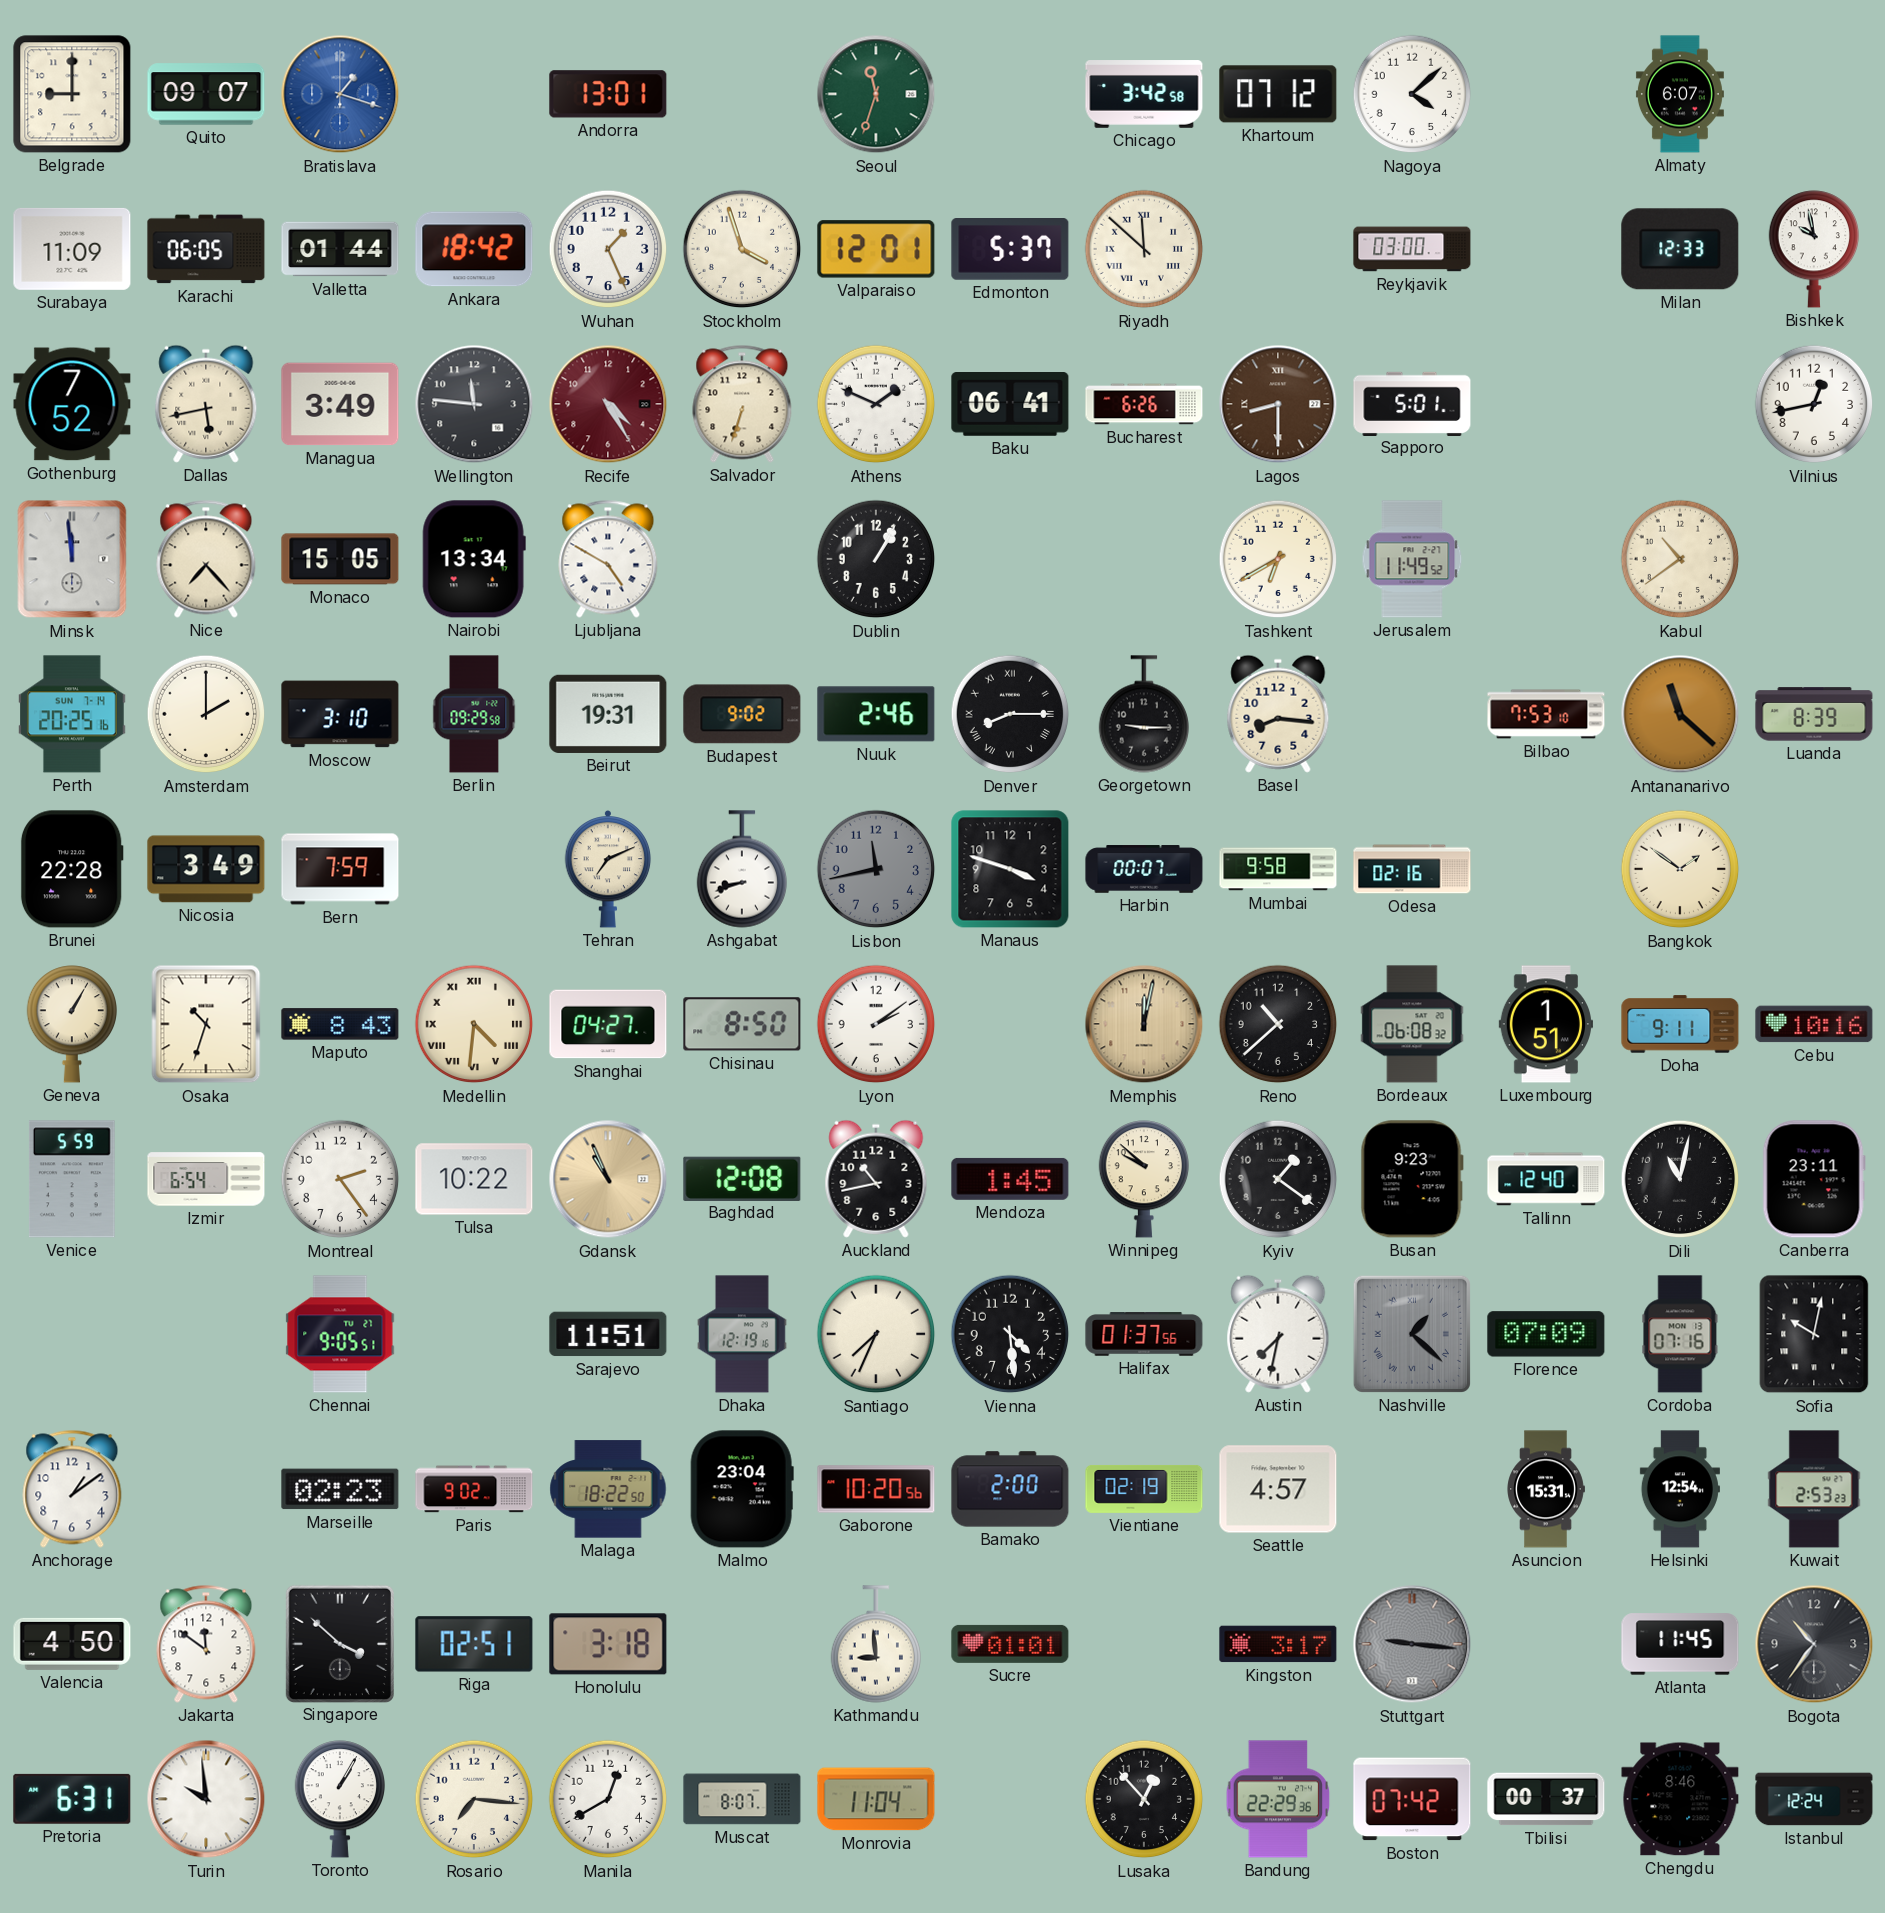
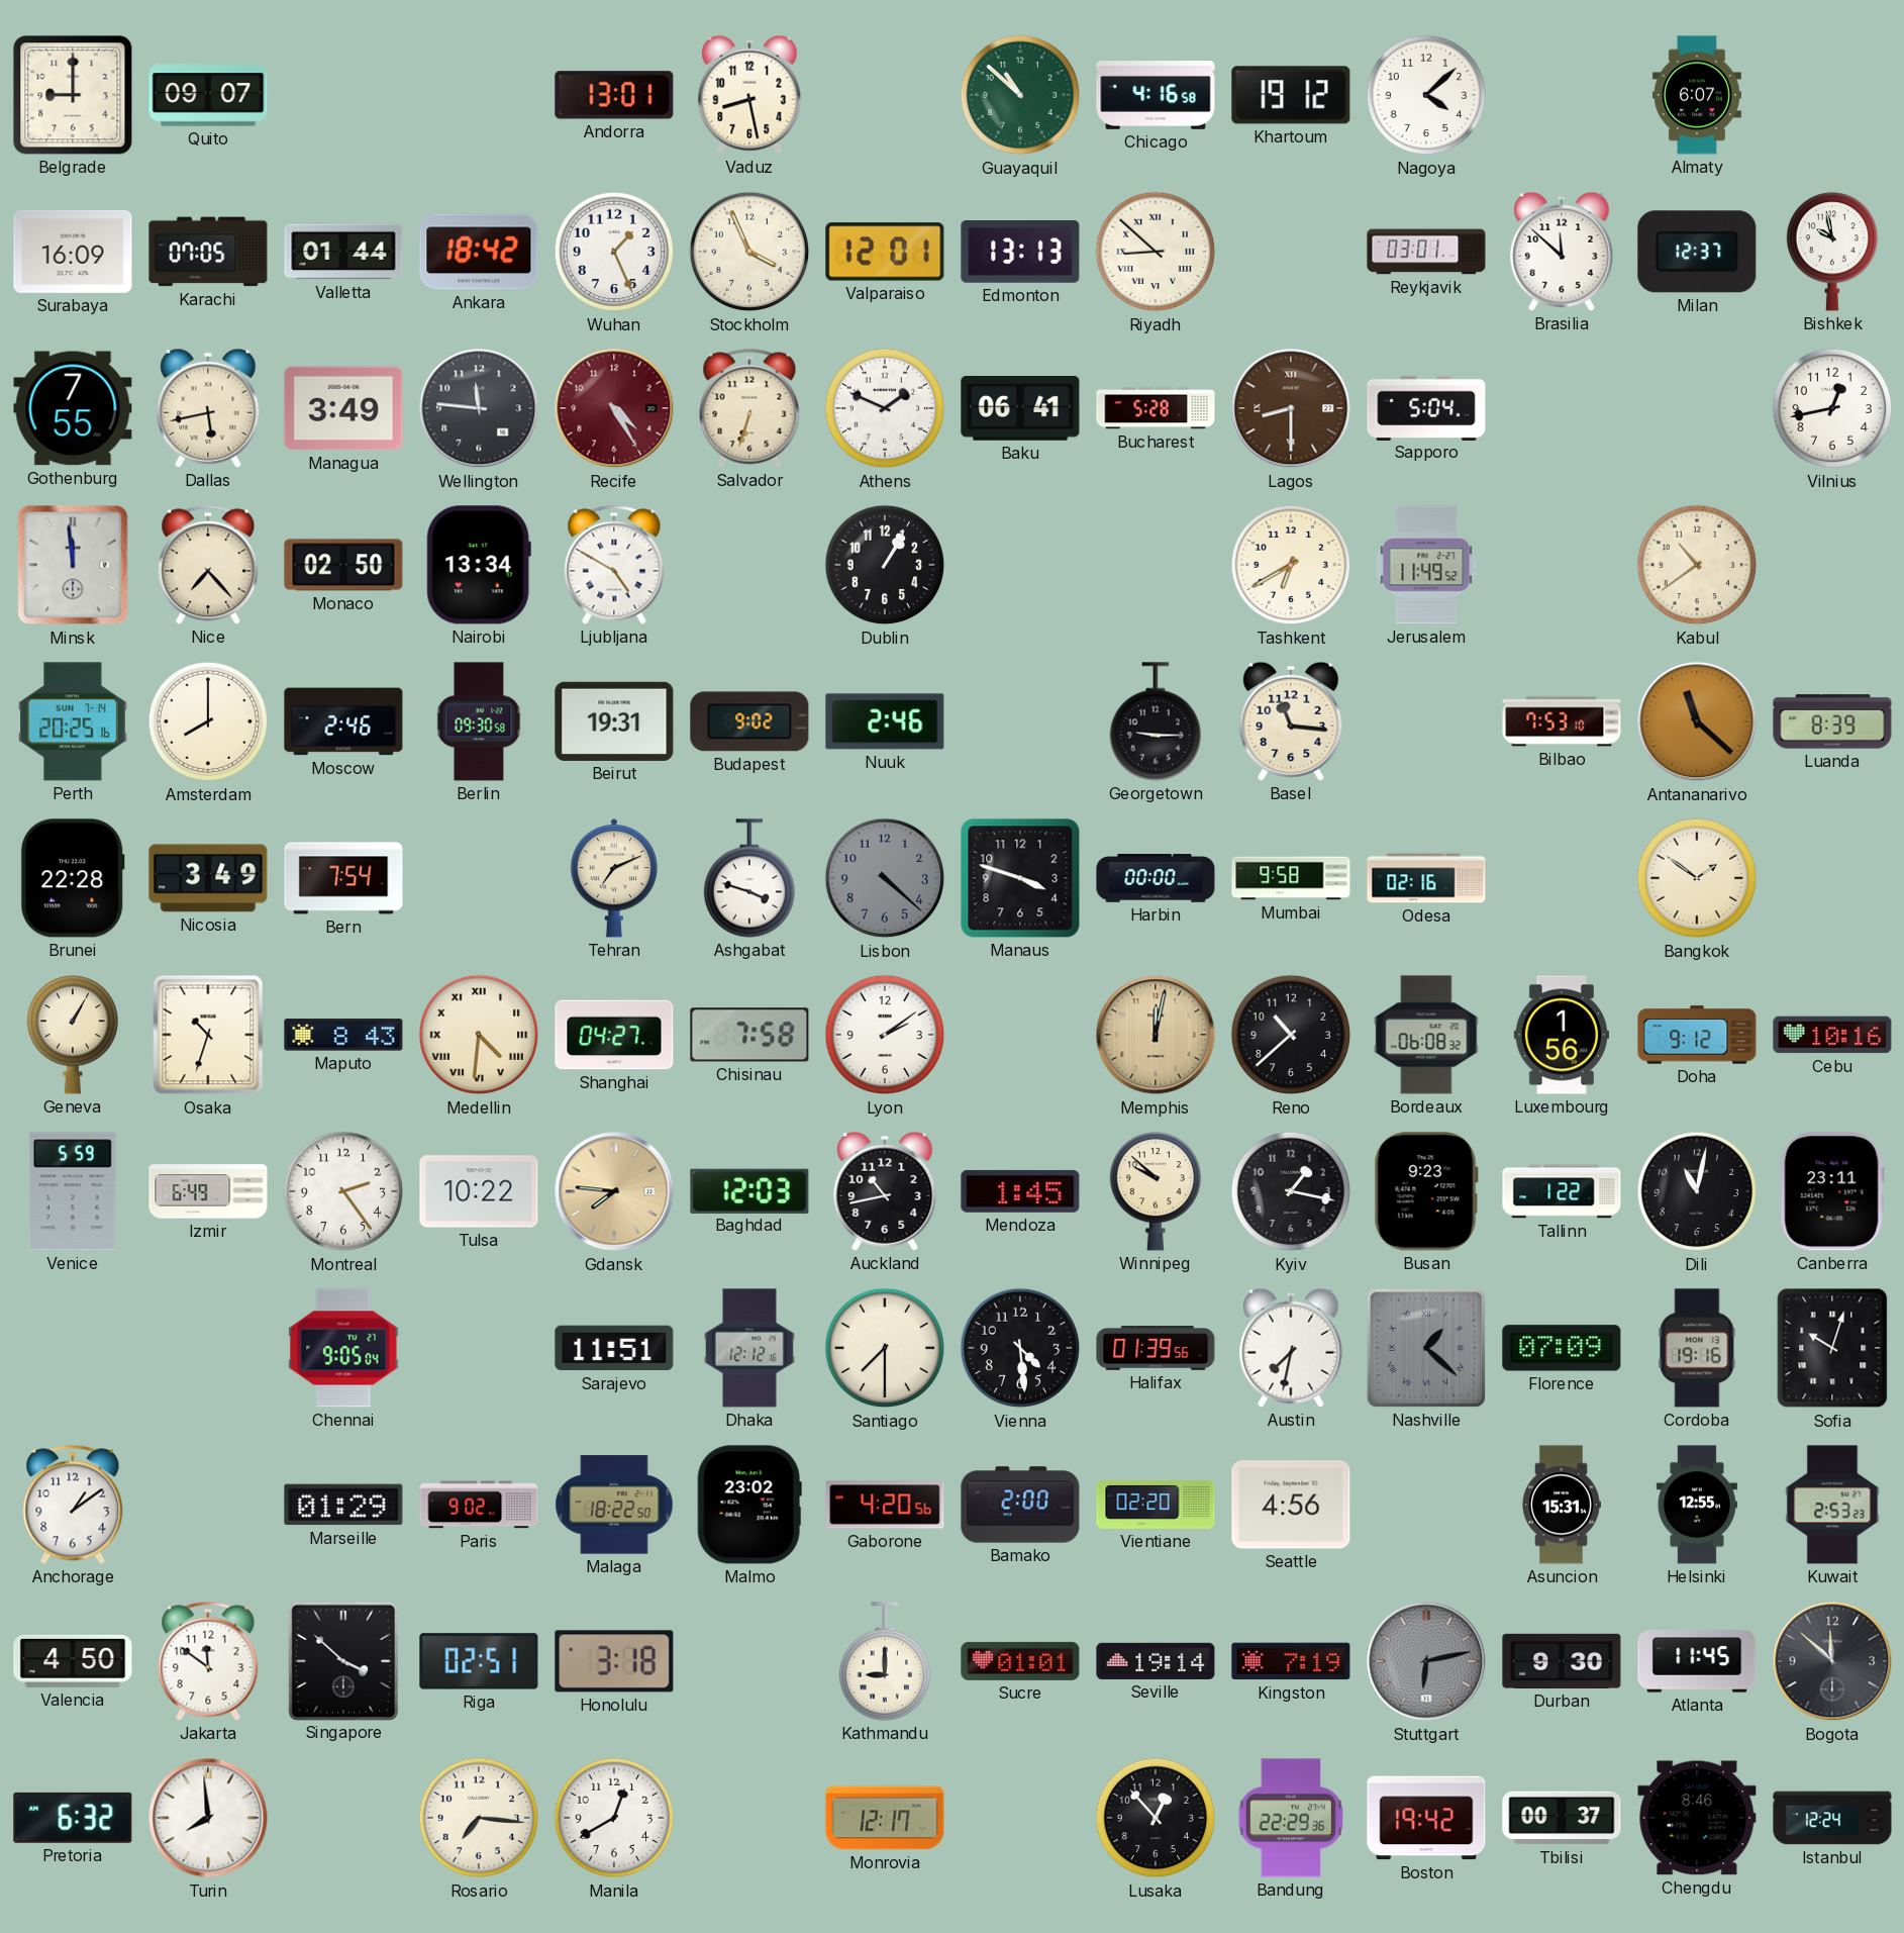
Bratislava: 1:18 -> none
Vaduz: none -> 8:28
Seoul: 11:33 -> none
Guayaquil: none -> 10:52
Chicago: 3:42 -> 4:16
Khartoum: 07:12 -> 19:12
Surabaya: 11:09 -> 16:09
Karachi: 06:05 -> 07:05
Stockholm: 3:57 -> 3:56
Edmonton: 5:37 -> 13:13
Riyadh: 11:52 -> 8:52
Reykjavik: 03:00 -> 03:01
Brasilia: none -> 11:52
Milan: 12:33 -> 12:37
Gothenburg: 7:52 -> 7:55
Bucharest: 6:26 -> 5:28
Sapporo: 5:01 -> 5:04
Monaco: 15:05 -> 02:50
Amsterdam: 2:00 -> 8:00
Moscow: 3:10 -> 2:46
Berlin: 09:29 -> 09:30
Denver: 8:15 -> none
Basel: 8:16 -> 11:16
Bern: 7:59 -> 7:54
Ashgabat: 8:42 -> 3:48
Lisbon: 11:43 -> 4:22
Harbin: 00:07 -> 00:00
Chisinau: 8:50 -> 7:58
Luxembourg: 1:51 -> 1:56
Doha: 9:11 -> 9:12
Izmir: 6:54 -> 6:49
Gdansk: 10:56 -> 7:46
Baghdad: 12:08 -> 12:03
Kyiv: 1:21 -> 1:17
Tallinn: 12:40 -> 1:22
Chennai: 9:05:51 -> 9:05:04
Dhaka: 12:19 -> 12:12
Santiago: 7:34 -> 7:30
Halifax: 01:37 -> 01:39
Cordoba: 07:16 -> 19:16
Sofia: 10:02 -> 10:03
Marseille: 02:23 -> 01:29
Malmo: 23:04 -> 23:02
Gaborone: 10:20 -> 4:20
Vientiane: 02:19 -> 02:20
Seattle: 4:57 -> 4:56
Helsinki: 12:54 -> 12:55
Kathmandu: 8:59 -> 9:00
Seville: none -> 19:14
Kingston: 3:17 -> 7:19
Stuttgart: 9:16 -> 6:13
Durban: none -> 9:30
Bogota: 10:36 -> 11:52
Pretoria: 6:31 -> 6:32
Turin: 9:59 -> 7:59
Toronto: 1:05 -> none
Muscat: 8:07 -> none
Monrovia: 11:04 -> 12:17
Boston: 07:42 -> 19:42
